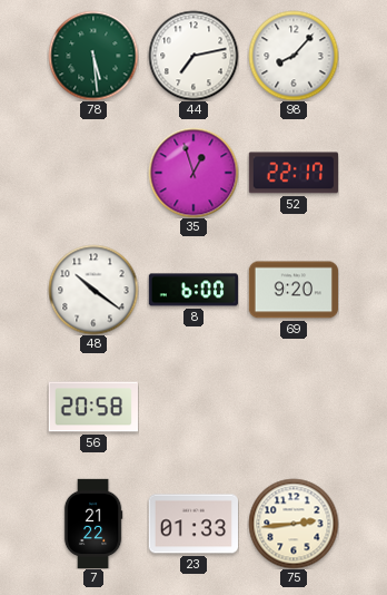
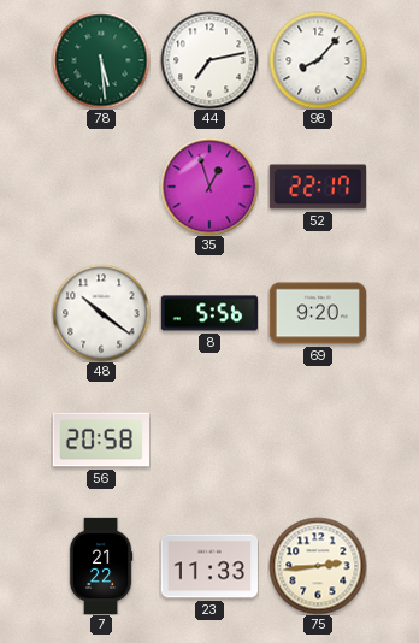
8: 6:00 -> 5:56
23: 01:33 -> 11:33
